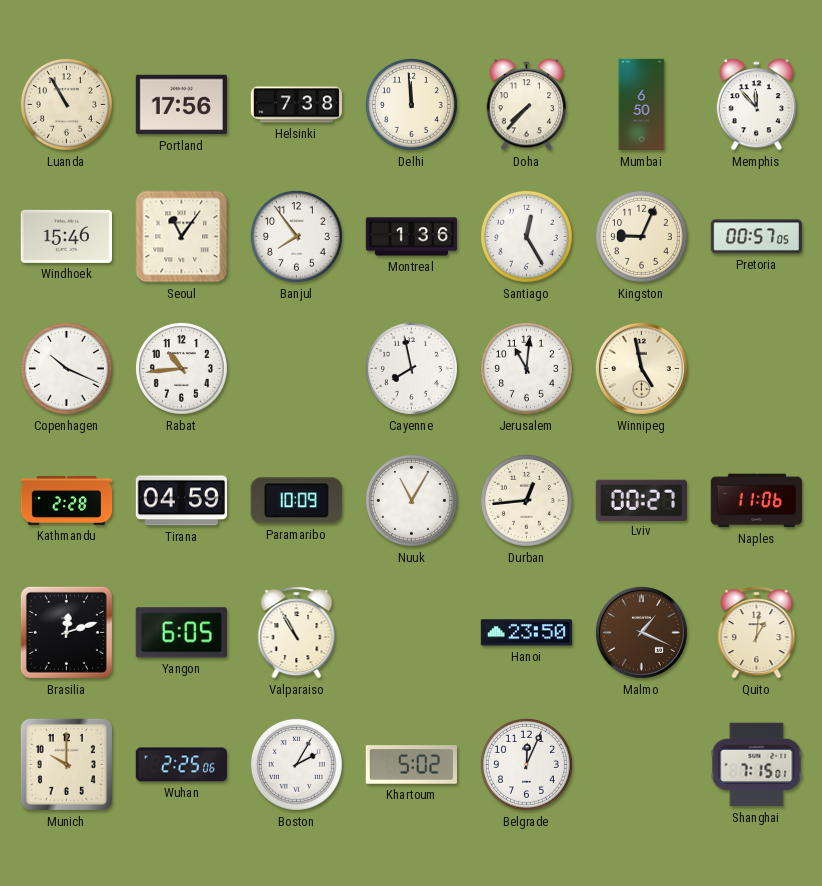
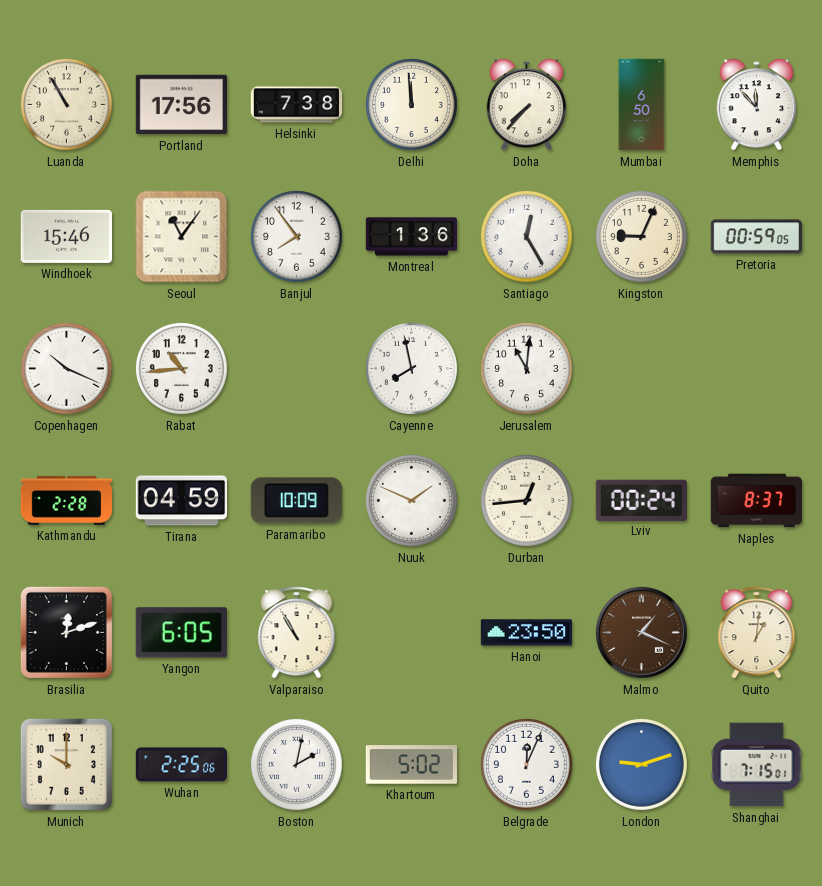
Pretoria: 00:57 -> 00:59
Winnipeg: 4:58 -> none
Nuuk: 11:05 -> 1:49
Lviv: 00:27 -> 00:24
Naples: 11:06 -> 8:37
Boston: 2:05 -> 2:02
London: none -> 9:12
